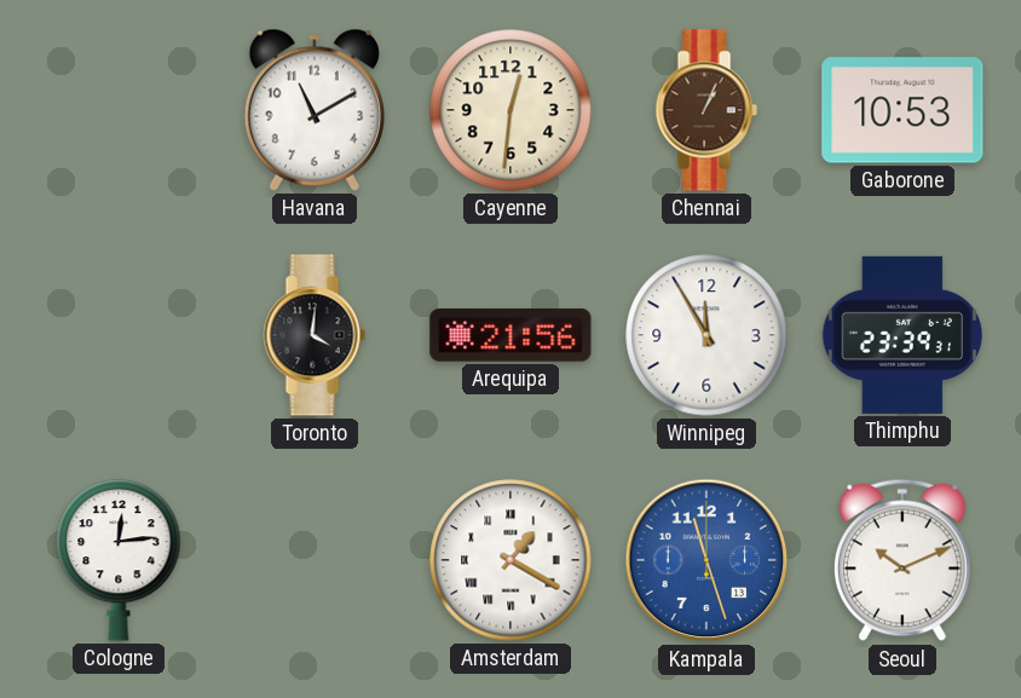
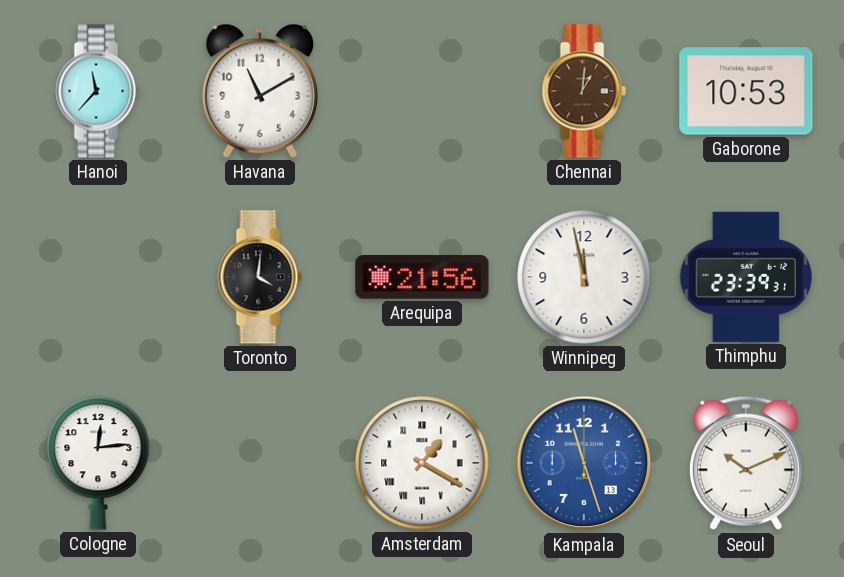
Hanoi: none -> 11:37
Cayenne: 12:31 -> none
Chennai: 1:04 -> 1:01
Winnipeg: 11:55 -> 11:58
